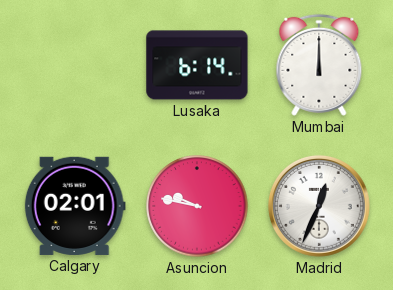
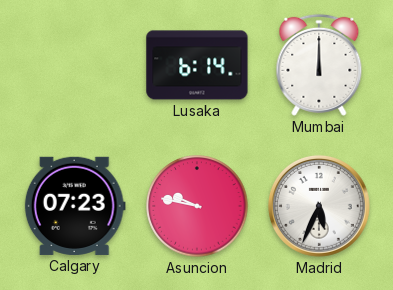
Calgary: 02:01 -> 07:23
Madrid: 12:34 -> 5:34
